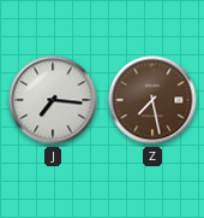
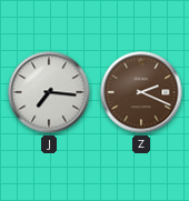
Z: 7:28 -> 2:19
